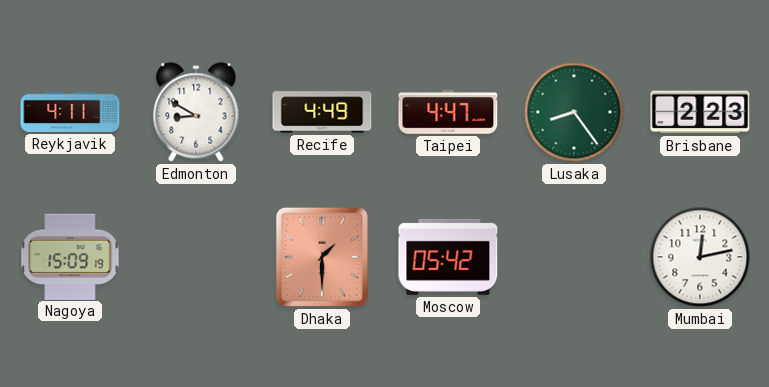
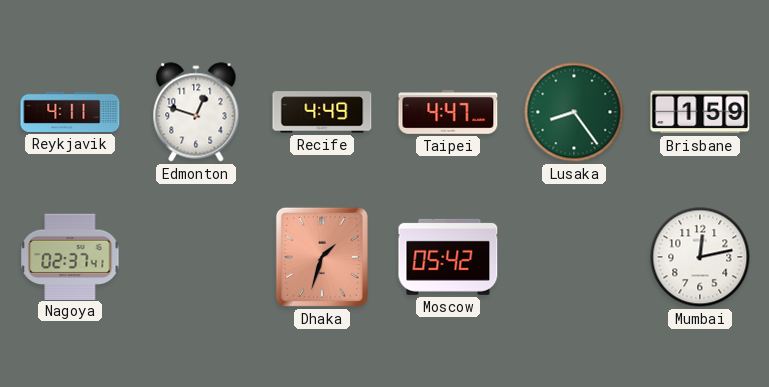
Edmonton: 8:50 -> 12:48
Brisbane: 2:23 -> 1:59
Nagoya: 15:09 -> 02:37
Dhaka: 1:30 -> 1:33
